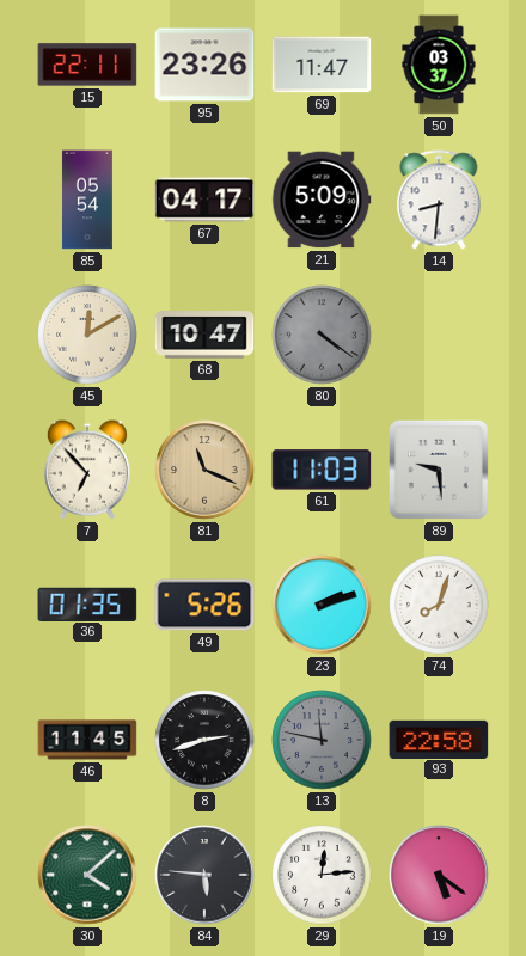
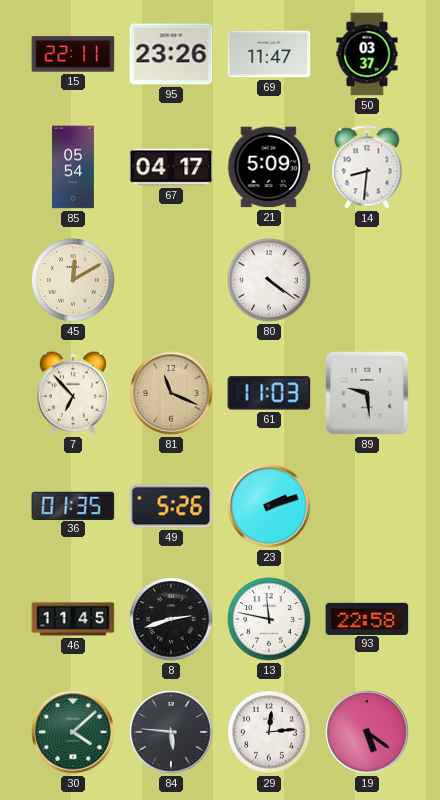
68: 10:47 -> none
80 dial: grey -> white
74: 8:03 -> none
13 dial: grey -> white
